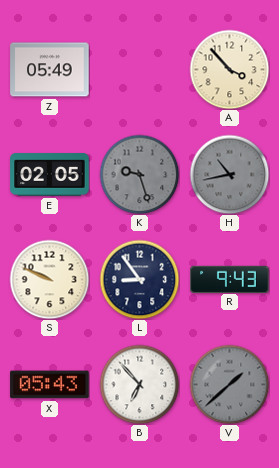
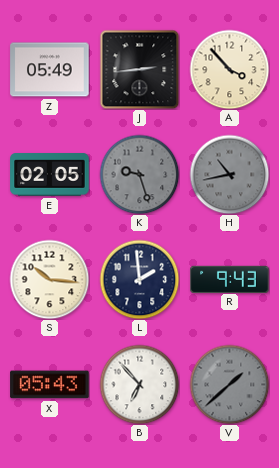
J: none -> 2:44
S: 9:49 -> 10:16
L: 8:54 -> 1:59
